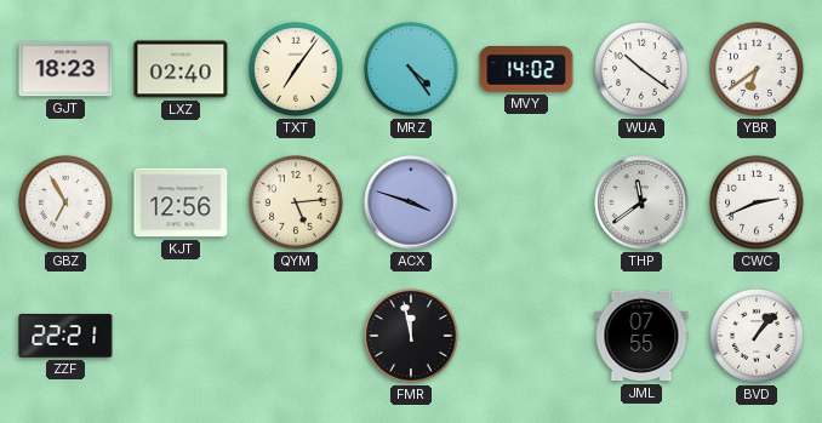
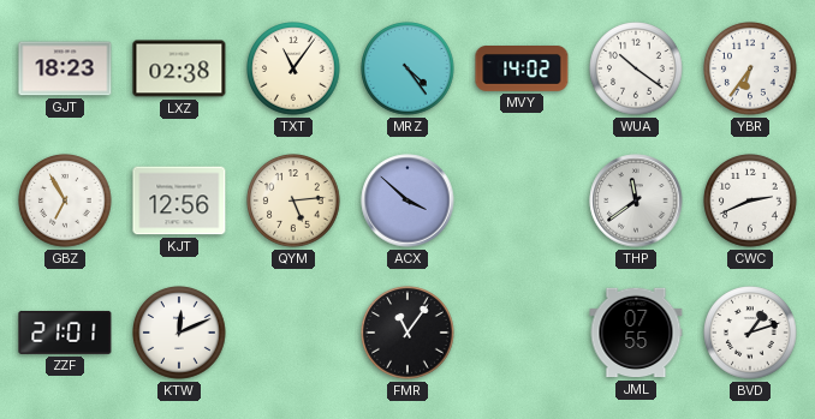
LXZ: 02:40 -> 02:38
TXT: 7:06 -> 11:06
YBR: 6:39 -> 6:36
ACX: 3:48 -> 3:52
ZZF: 22:21 -> 21:01
KTW: none -> 12:11
FMR: 11:58 -> 11:06
BVD: 1:07 -> 1:12
